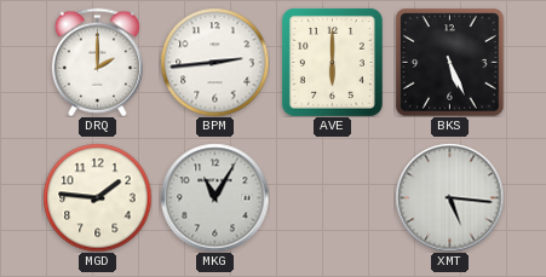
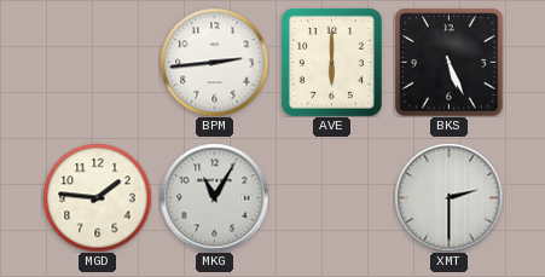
DRQ: 2:00 -> none
XMT: 5:16 -> 2:30
